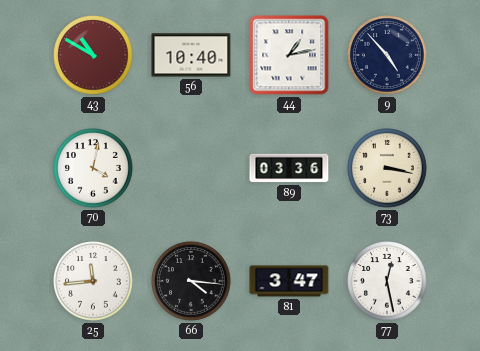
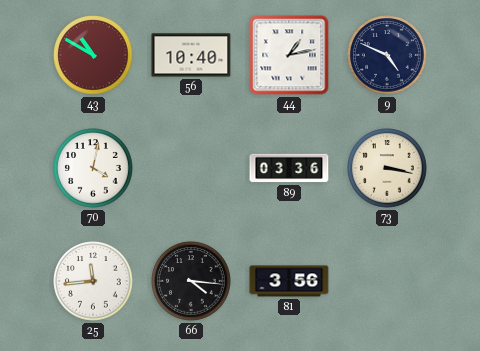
9: 4:53 -> 4:49
81: 3:47 -> 3:56
77: 12:28 -> none
